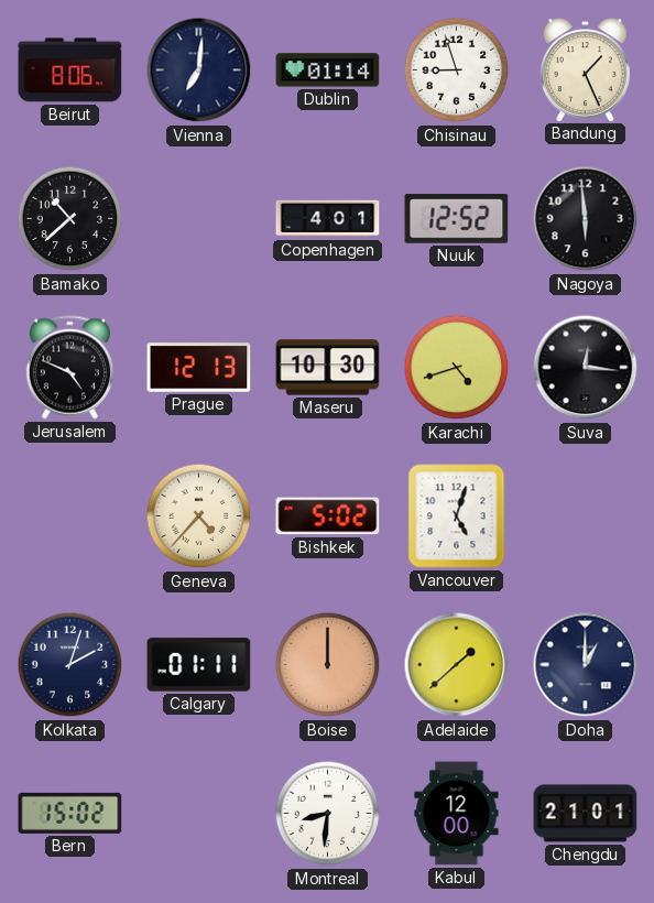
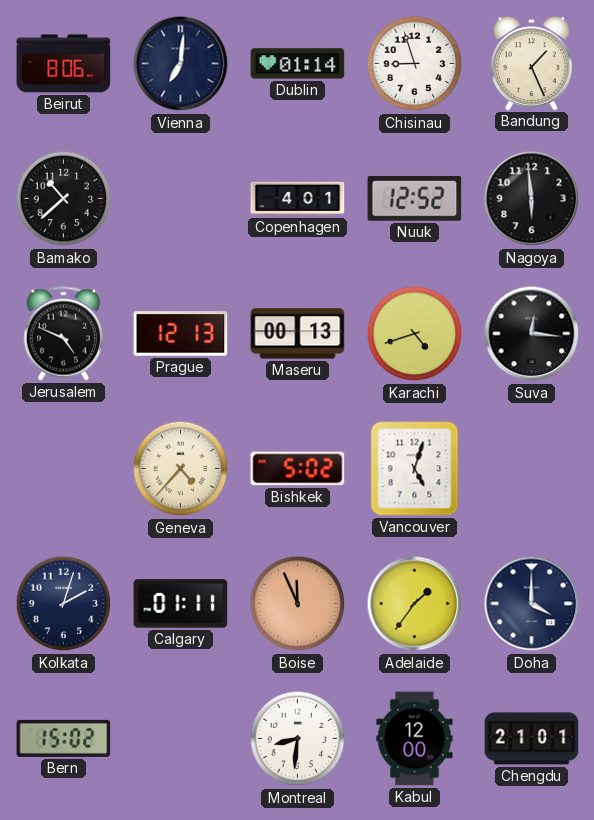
Maseru: 10:30 -> 00:13
Boise: 12:00 -> 11:56
Adelaide: 1:38 -> 1:36
Doha: 1:00 -> 4:00
